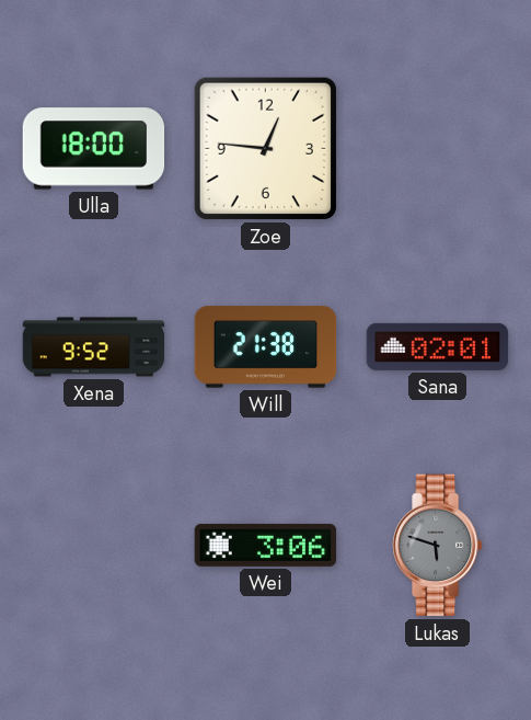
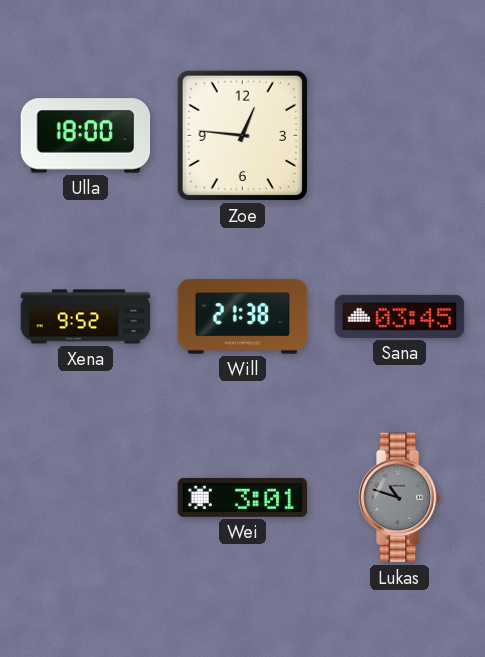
Sana: 02:01 -> 03:45
Wei: 3:06 -> 3:01
Lukas: 5:48 -> 10:48
